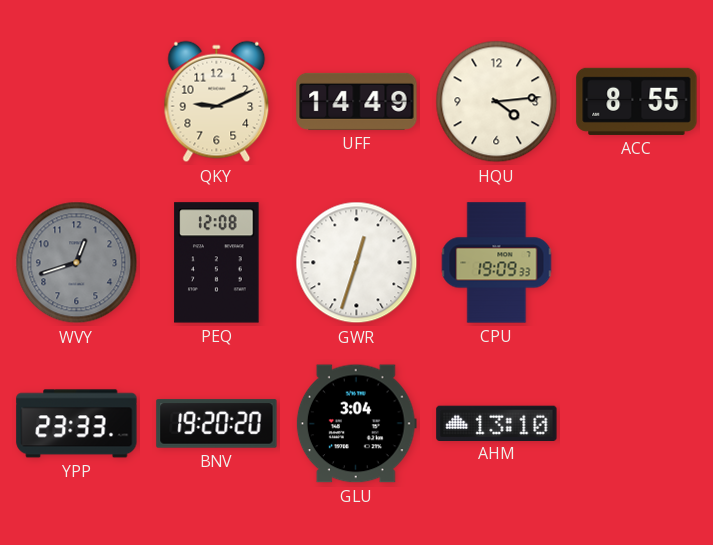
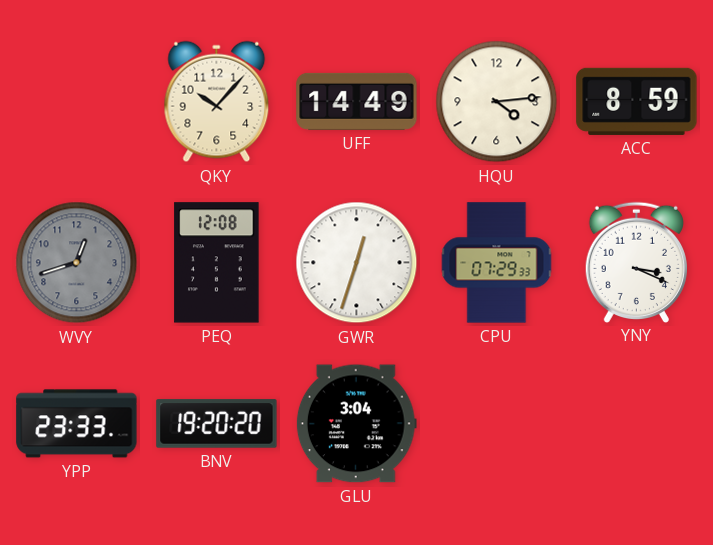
QKY: 9:11 -> 10:07
ACC: 8:55 -> 8:59
CPU: 19:09 -> 07:29
YNY: none -> 3:19
AHM: 13:10 -> none
